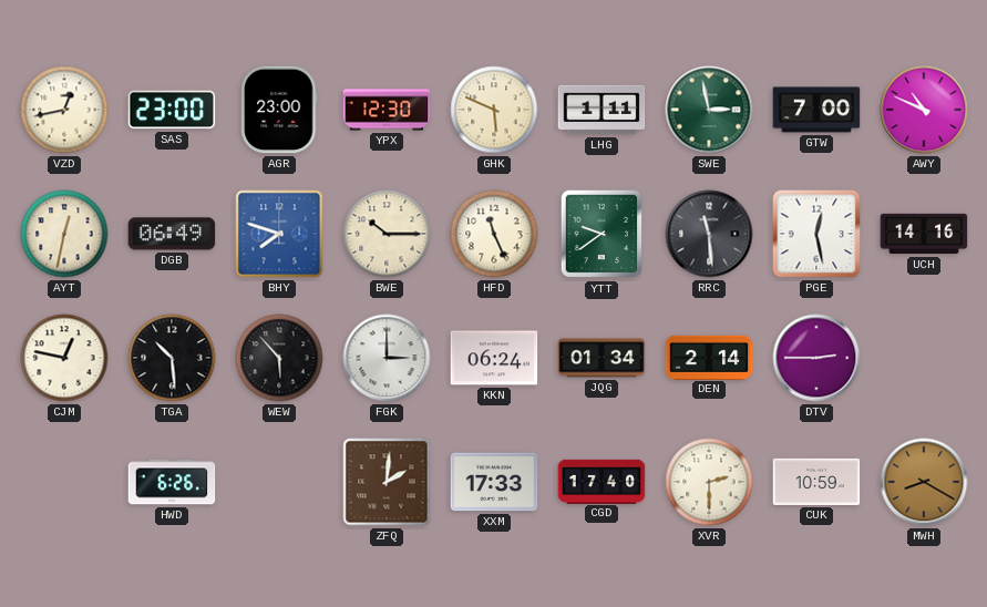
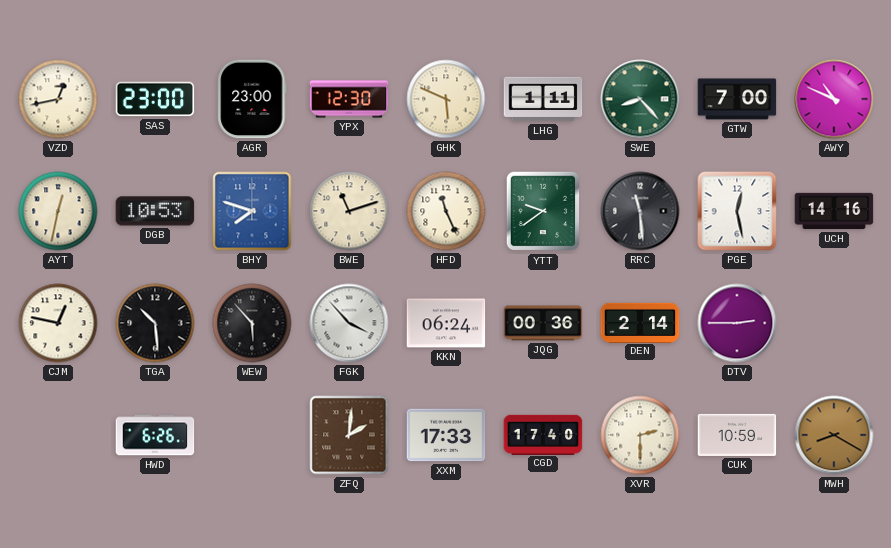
SWE: 2:58 -> 8:23
DGB: 06:49 -> 10:53
BWE: 10:15 -> 11:12
FGK: 3:00 -> 3:53
JQG: 01:34 -> 00:36
